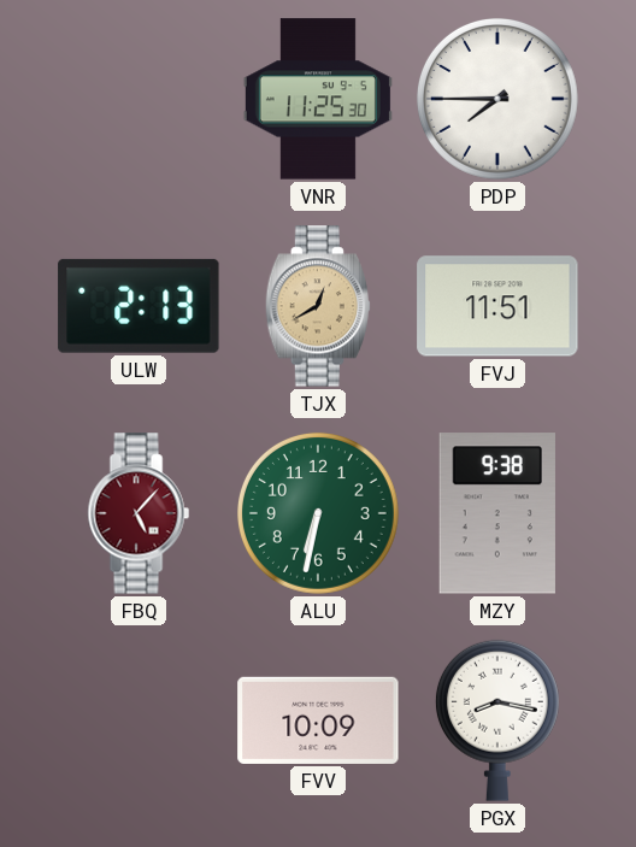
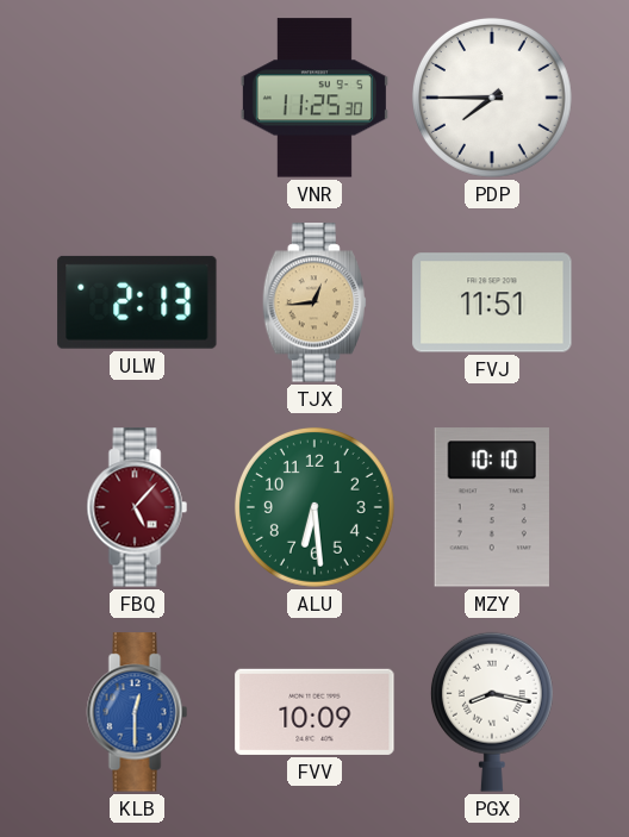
TJX: 12:40 -> 12:44
ALU: 6:32 -> 6:29
MZY: 9:38 -> 10:10
KLB: none -> 12:30
